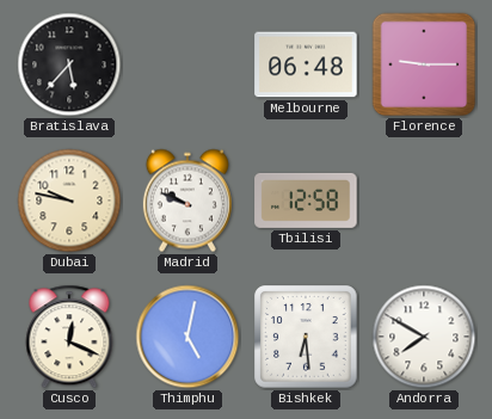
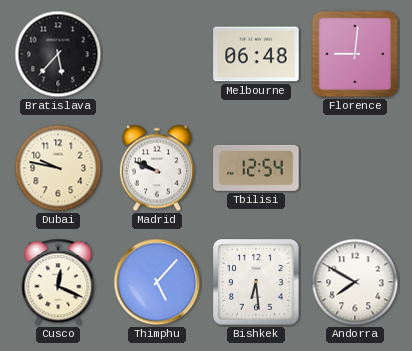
Florence: 9:15 -> 9:01
Tbilisi: 12:58 -> 12:54
Thimphu: 5:02 -> 5:07
